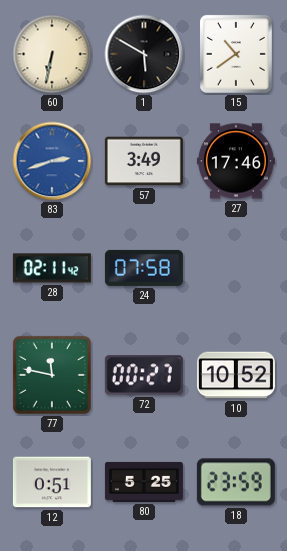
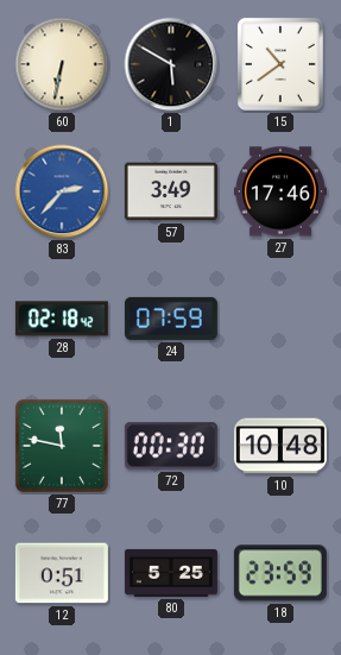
83: 2:42 -> 2:37
28: 02:11 -> 02:18
24: 07:58 -> 07:59
72: 00:27 -> 00:30
10: 10:52 -> 10:48
